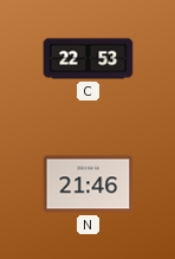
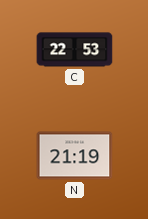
N: 21:46 -> 21:19
